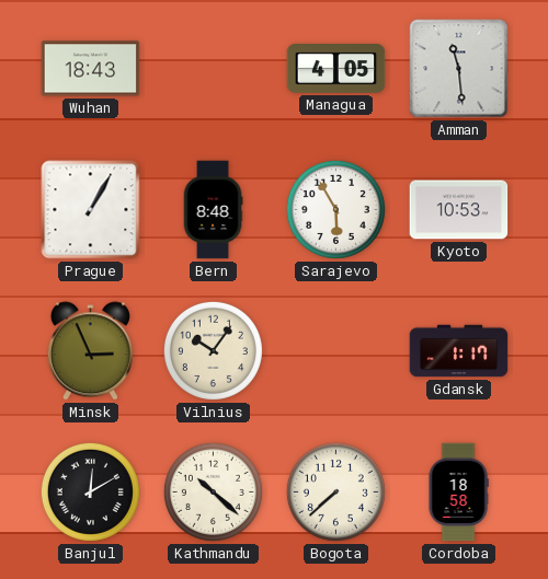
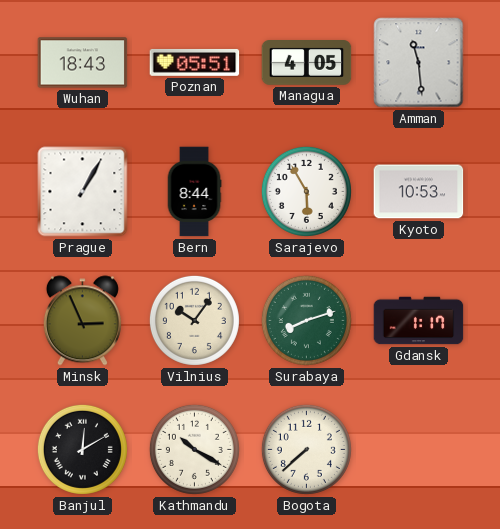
Poznan: none -> 05:51
Bern: 8:48 -> 8:44
Surabaya: none -> 8:12
Kathmandu: 10:22 -> 10:20
Cordoba: 18:58 -> none
